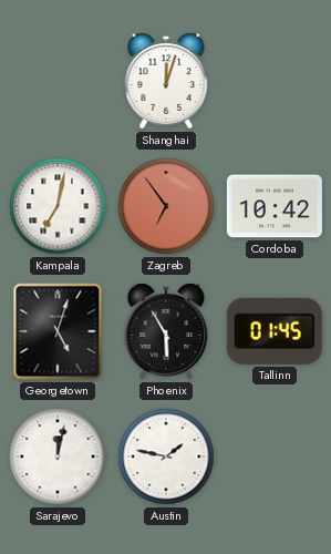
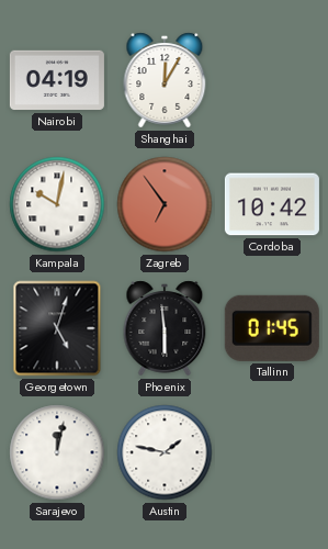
Nairobi: none -> 04:19
Shanghai: 12:03 -> 12:05
Kampala: 7:02 -> 10:02
Phoenix: 5:55 -> 5:59
